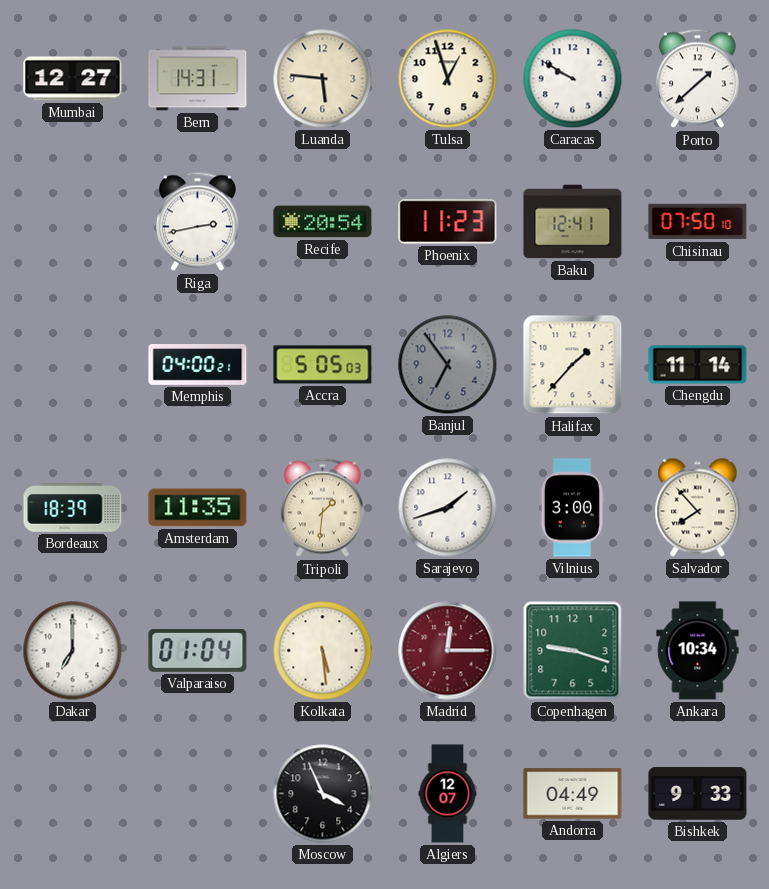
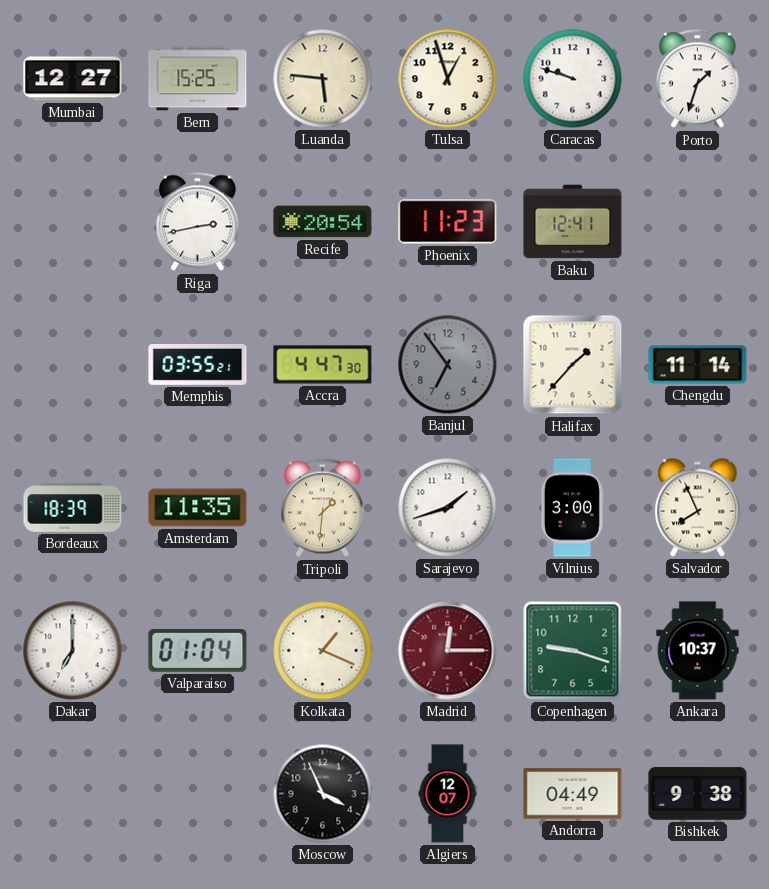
Bern: 14:31 -> 15:25
Caracas: 9:50 -> 9:48
Porto: 1:38 -> 1:33
Chisinau: 07:50 -> none
Memphis: 04:00 -> 03:55
Accra: 5:05 -> 4:47
Salvador: 7:53 -> 7:56
Kolkata: 5:29 -> 1:19
Ankara: 10:34 -> 10:37
Bishkek: 9:33 -> 9:38
